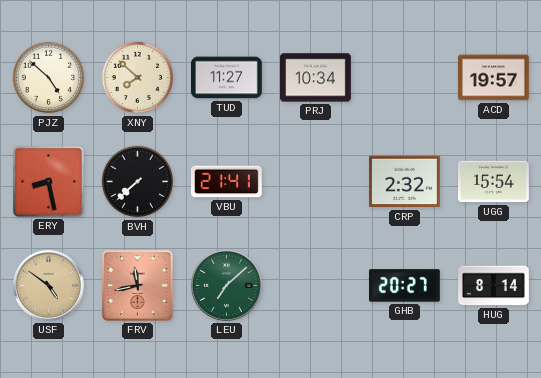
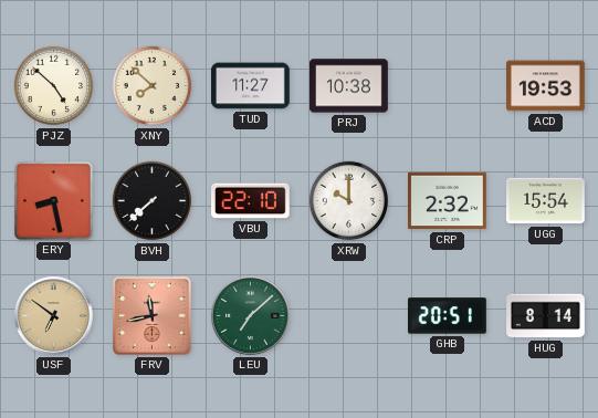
PRJ: 10:34 -> 10:38
ACD: 19:57 -> 19:53
VBU: 21:41 -> 22:10
XRW: none -> 10:00
USF: 4:51 -> 6:51
GHB: 20:27 -> 20:51
